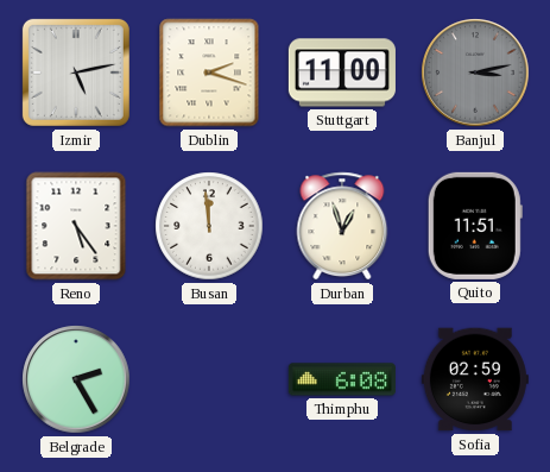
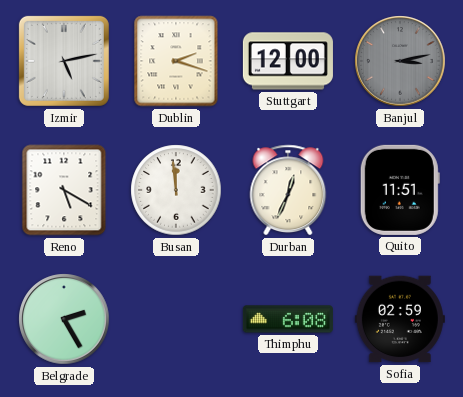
Stuttgart: 11:00 -> 12:00
Reno: 5:24 -> 5:20
Durban: 12:57 -> 12:34
